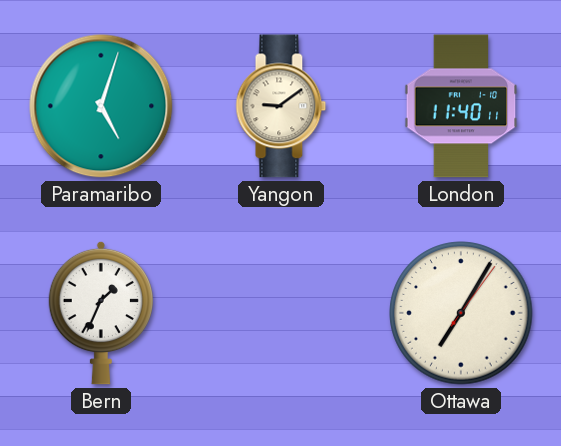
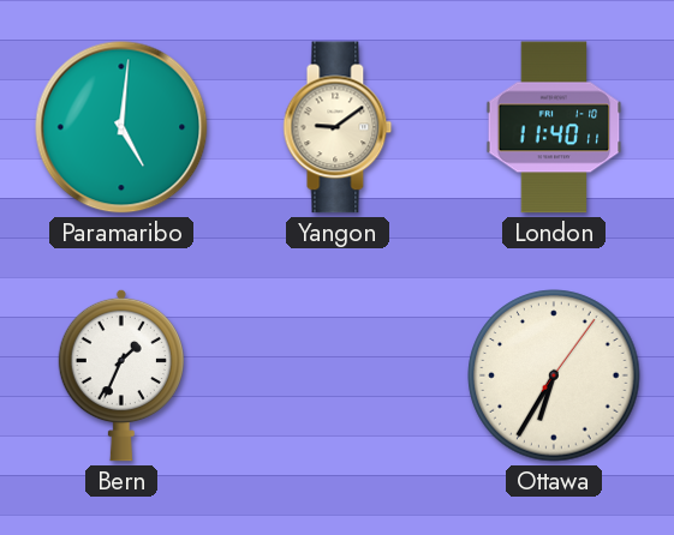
Paramaribo: 5:03 -> 5:01
Ottawa: 7:05 -> 6:35
